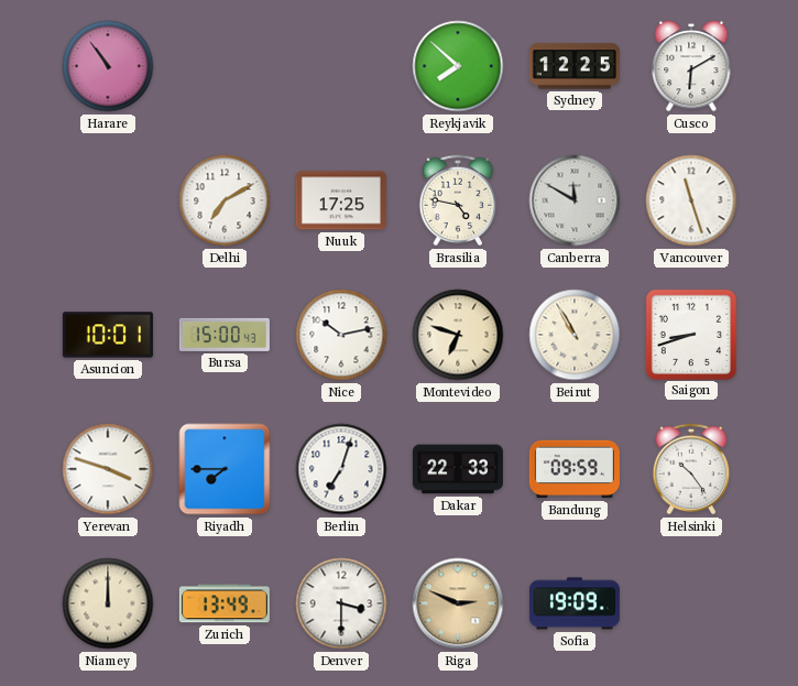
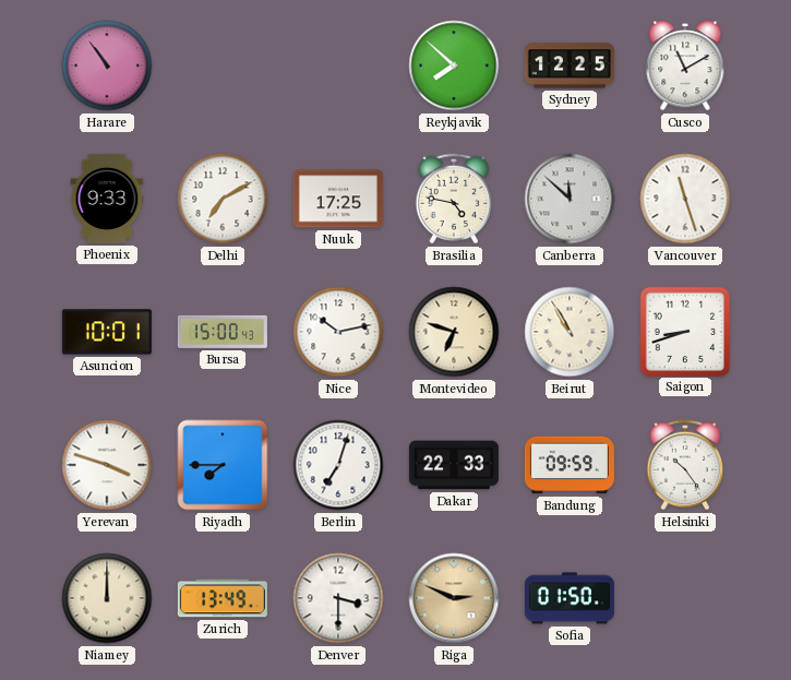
Cusco: 6:10 -> 11:10
Phoenix: none -> 9:33
Canberra: 11:50 -> 11:52
Sofia: 19:09 -> 01:50
